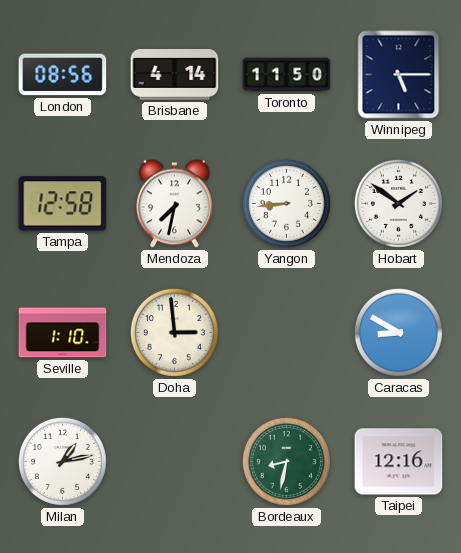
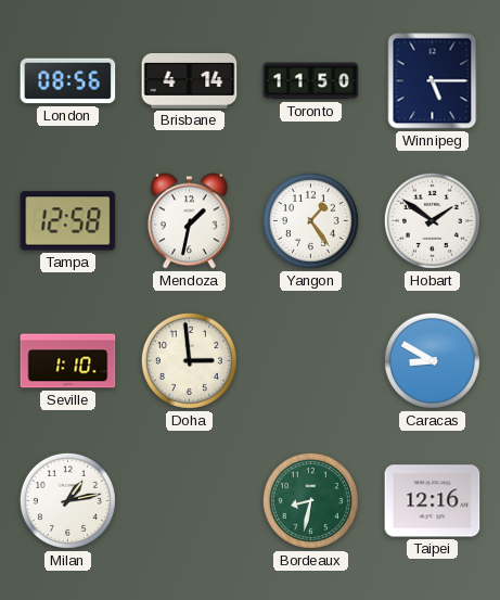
Mendoza: 7:32 -> 1:32
Yangon: 8:44 -> 1:24
